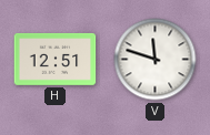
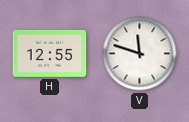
H: 12:51 -> 12:55
